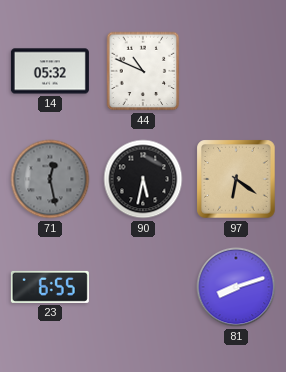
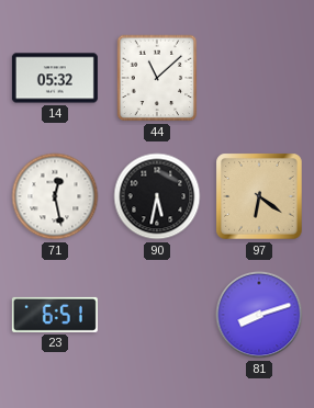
44: 10:49 -> 11:08
71 dial: grey -> white
23: 6:55 -> 6:51
